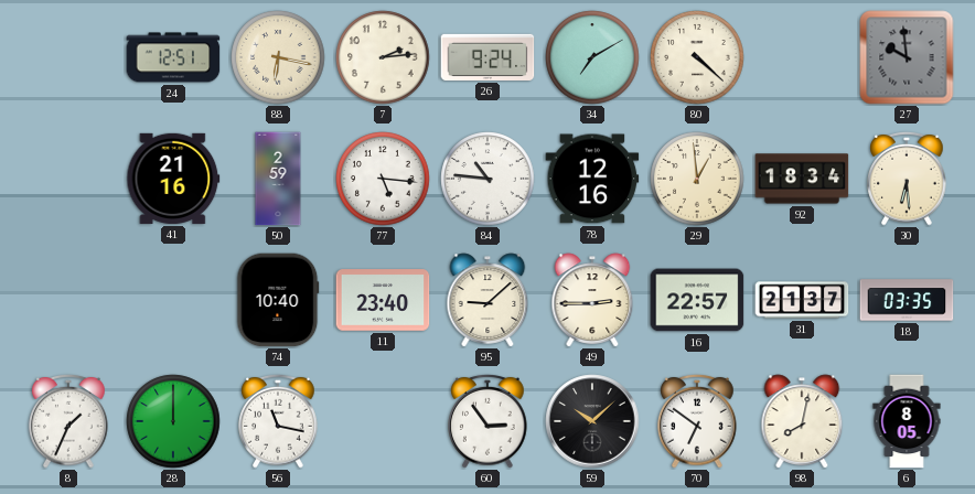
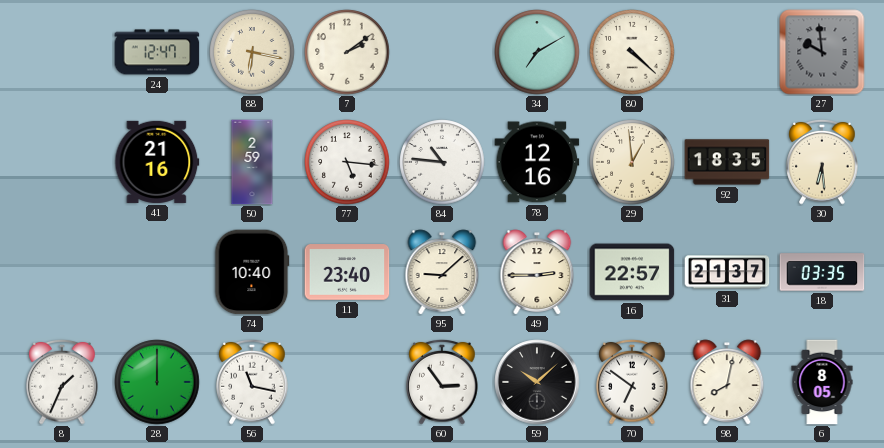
24: 12:51 -> 12:47
7: 2:14 -> 2:09
26: 9:24 -> none
92: 18:34 -> 18:35
